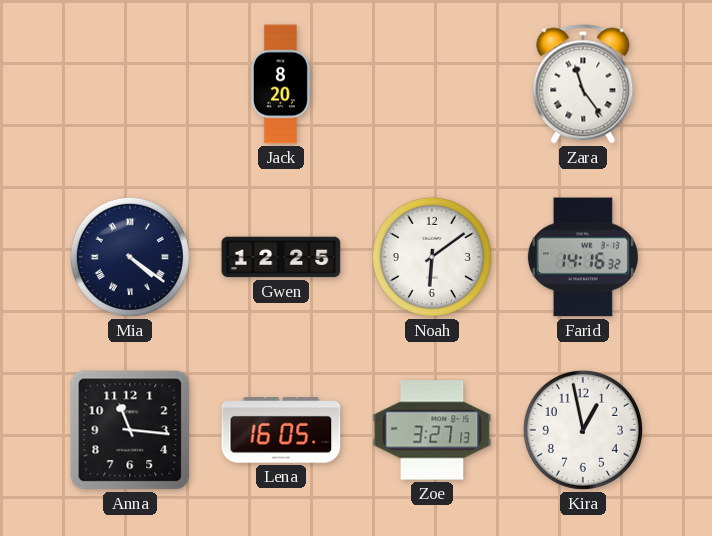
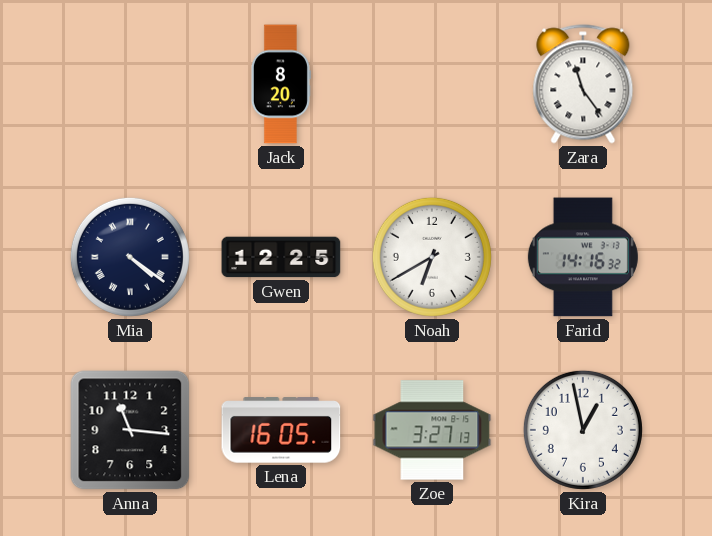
Noah: 6:09 -> 6:40
